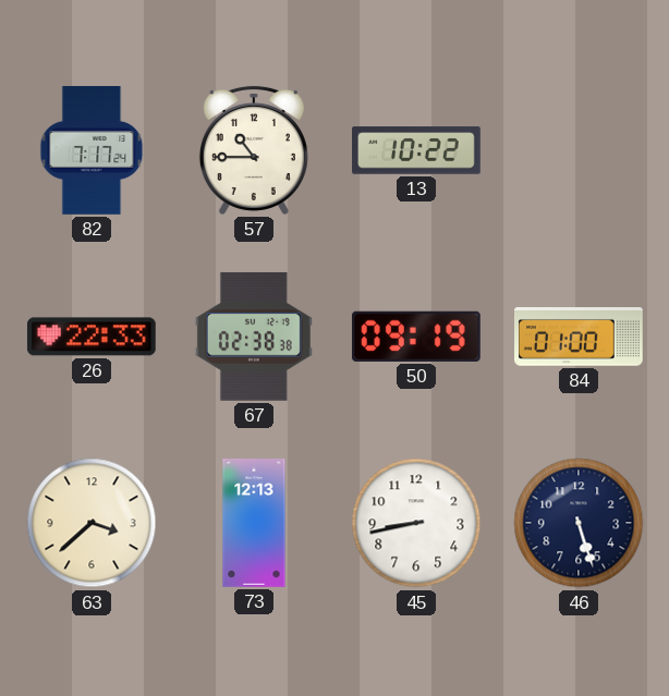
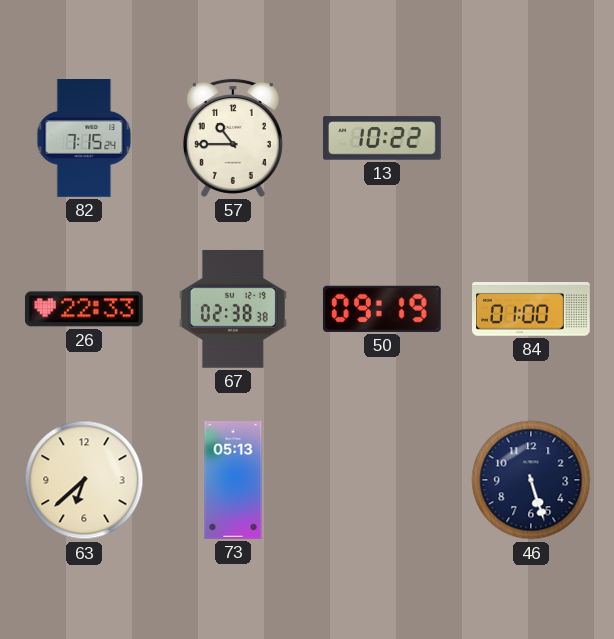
82: 7:17 -> 7:15
63: 3:38 -> 6:38
73: 12:13 -> 05:13
45: 8:43 -> none
